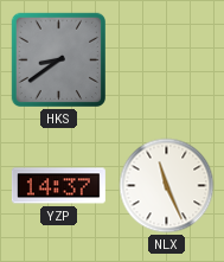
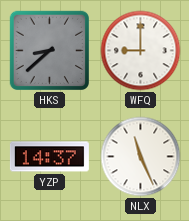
HKS: 8:39 -> 8:38
WFQ: none -> 9:00
